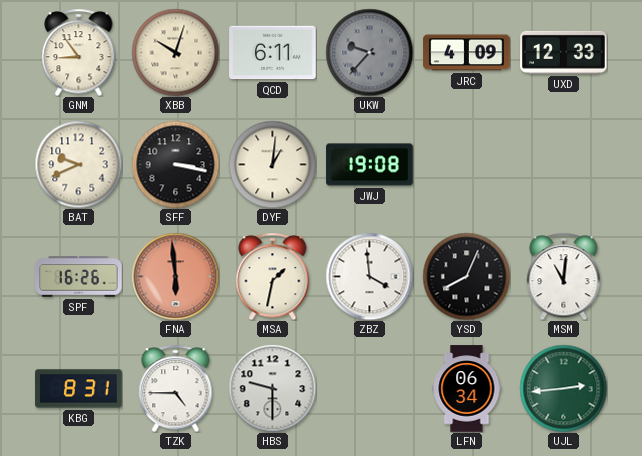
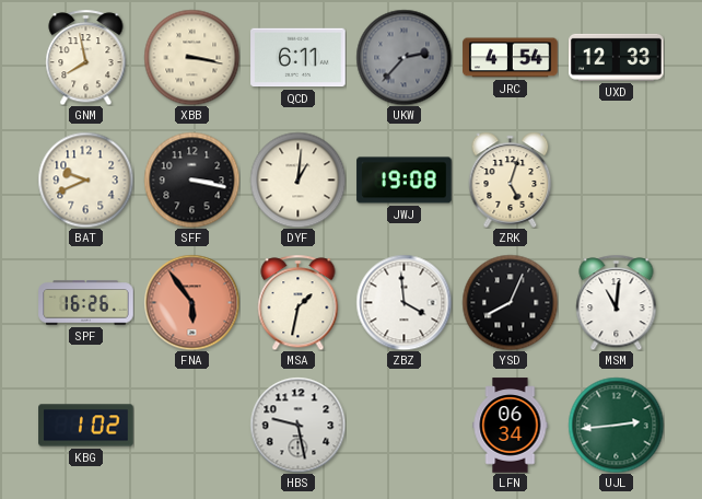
GNM: 8:54 -> 7:58
XBB: 10:03 -> 3:17
UKW: 9:37 -> 2:37
JRC: 4:09 -> 4:54
ZRK: none -> 5:03
FNA: 5:59 -> 5:54
KBG: 8:31 -> 1:02
TZK: 4:45 -> none
HBS: 9:30 -> 9:28
